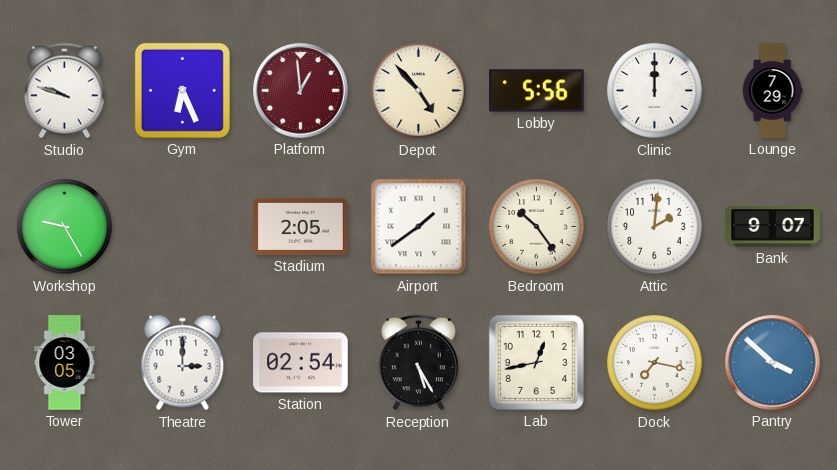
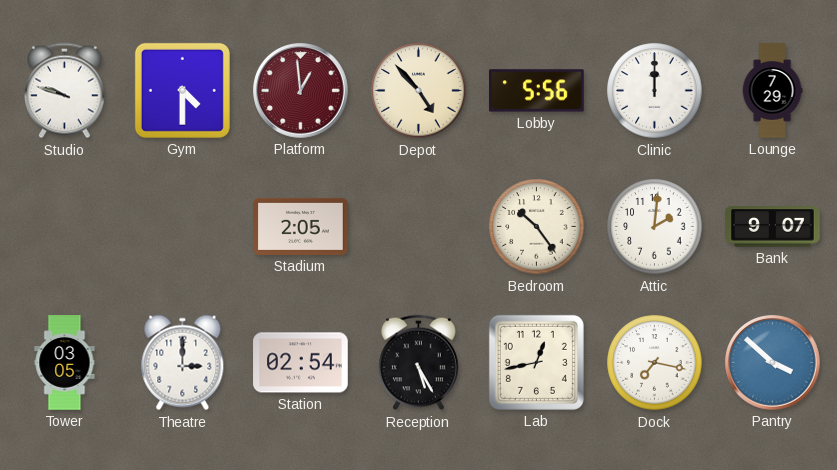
Gym: 6:26 -> 4:30
Workshop: 9:25 -> none
Airport: 1:39 -> none
